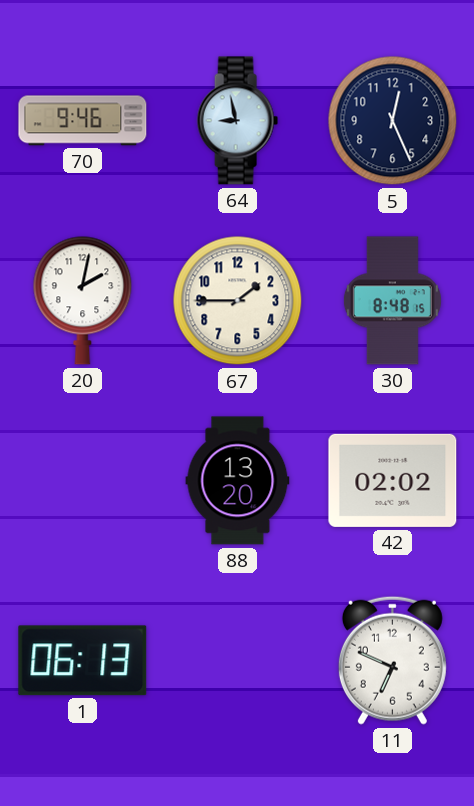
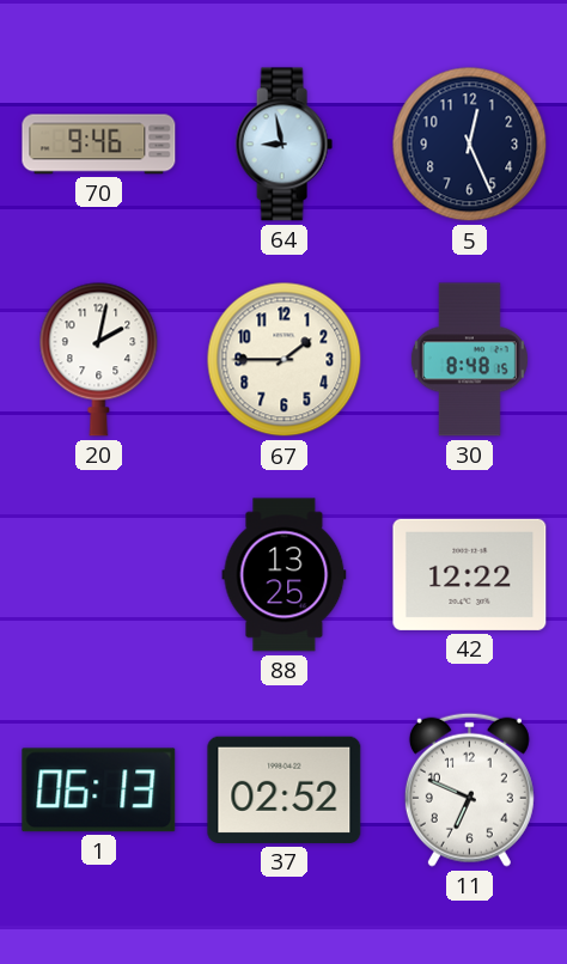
88: 13:20 -> 13:25
42: 02:02 -> 12:22
37: none -> 02:52
